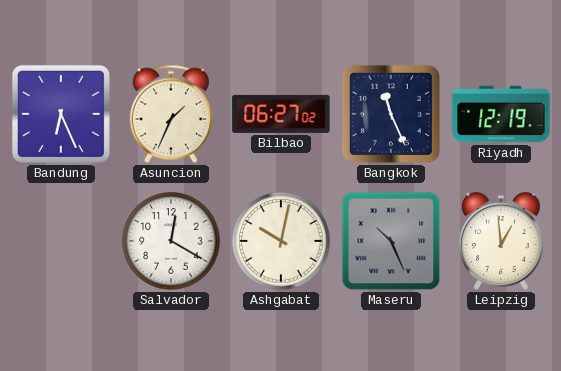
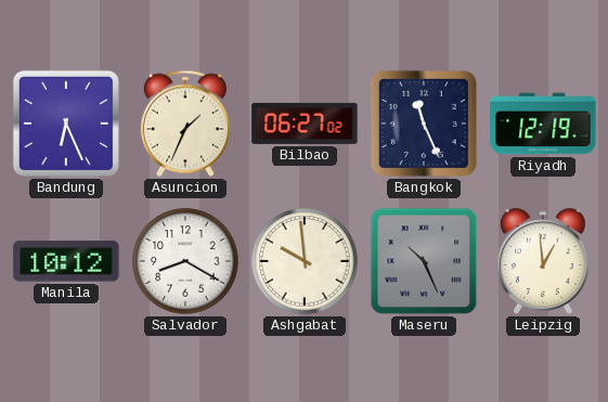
Manila: none -> 10:12
Salvador: 12:20 -> 8:20
Ashgabat: 10:02 -> 9:59
